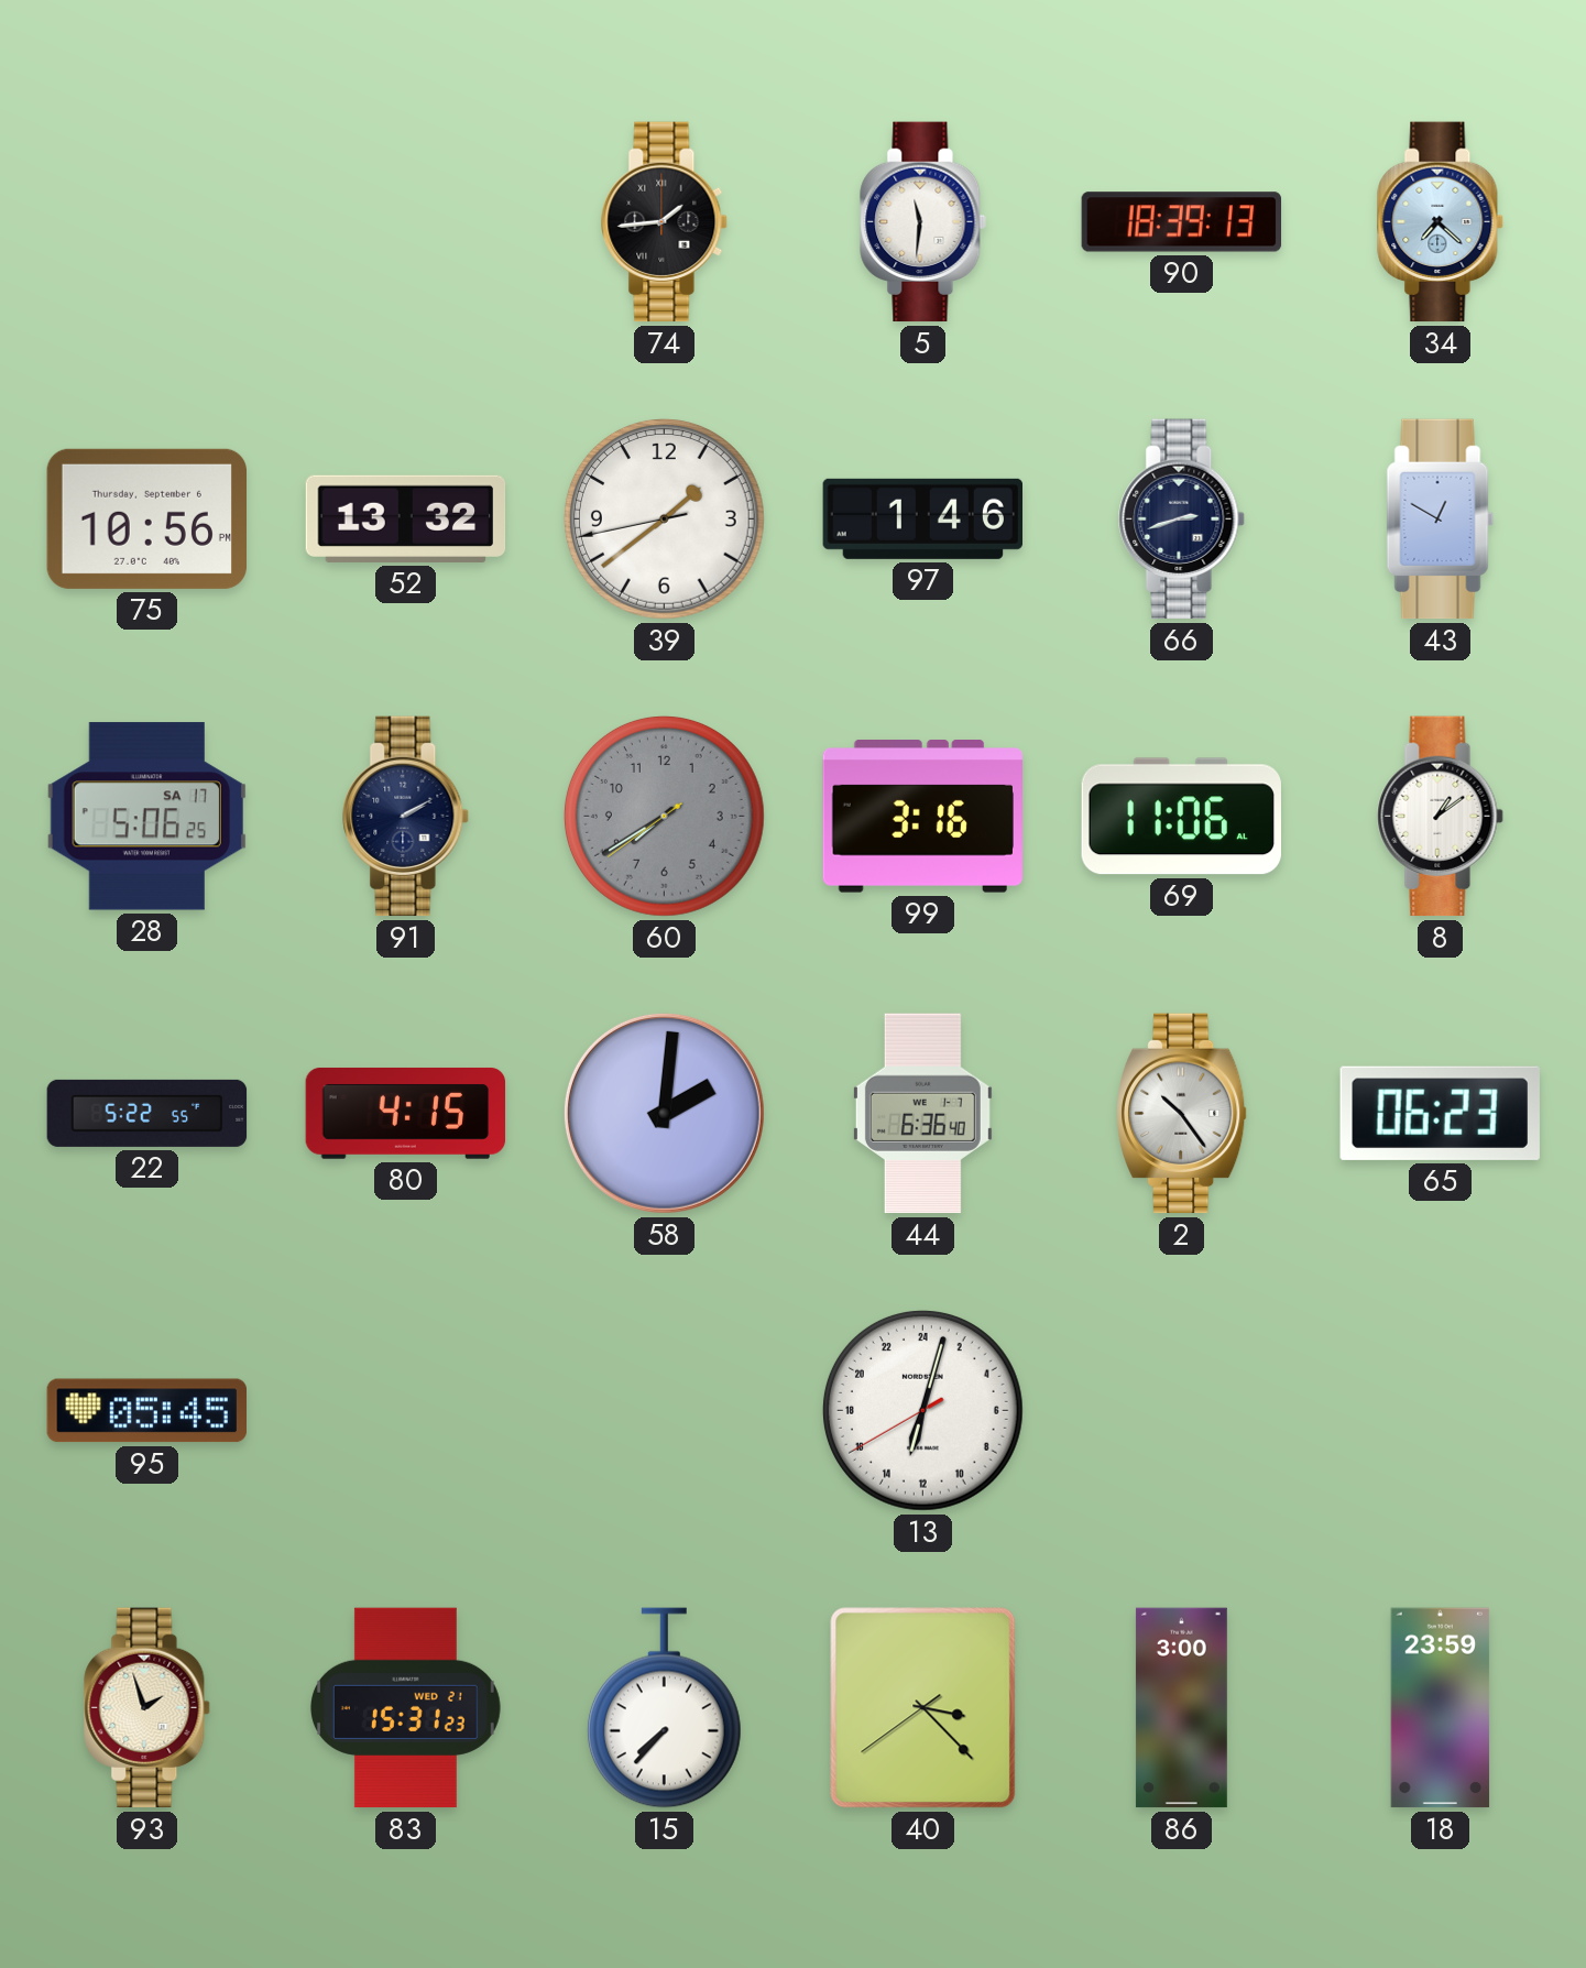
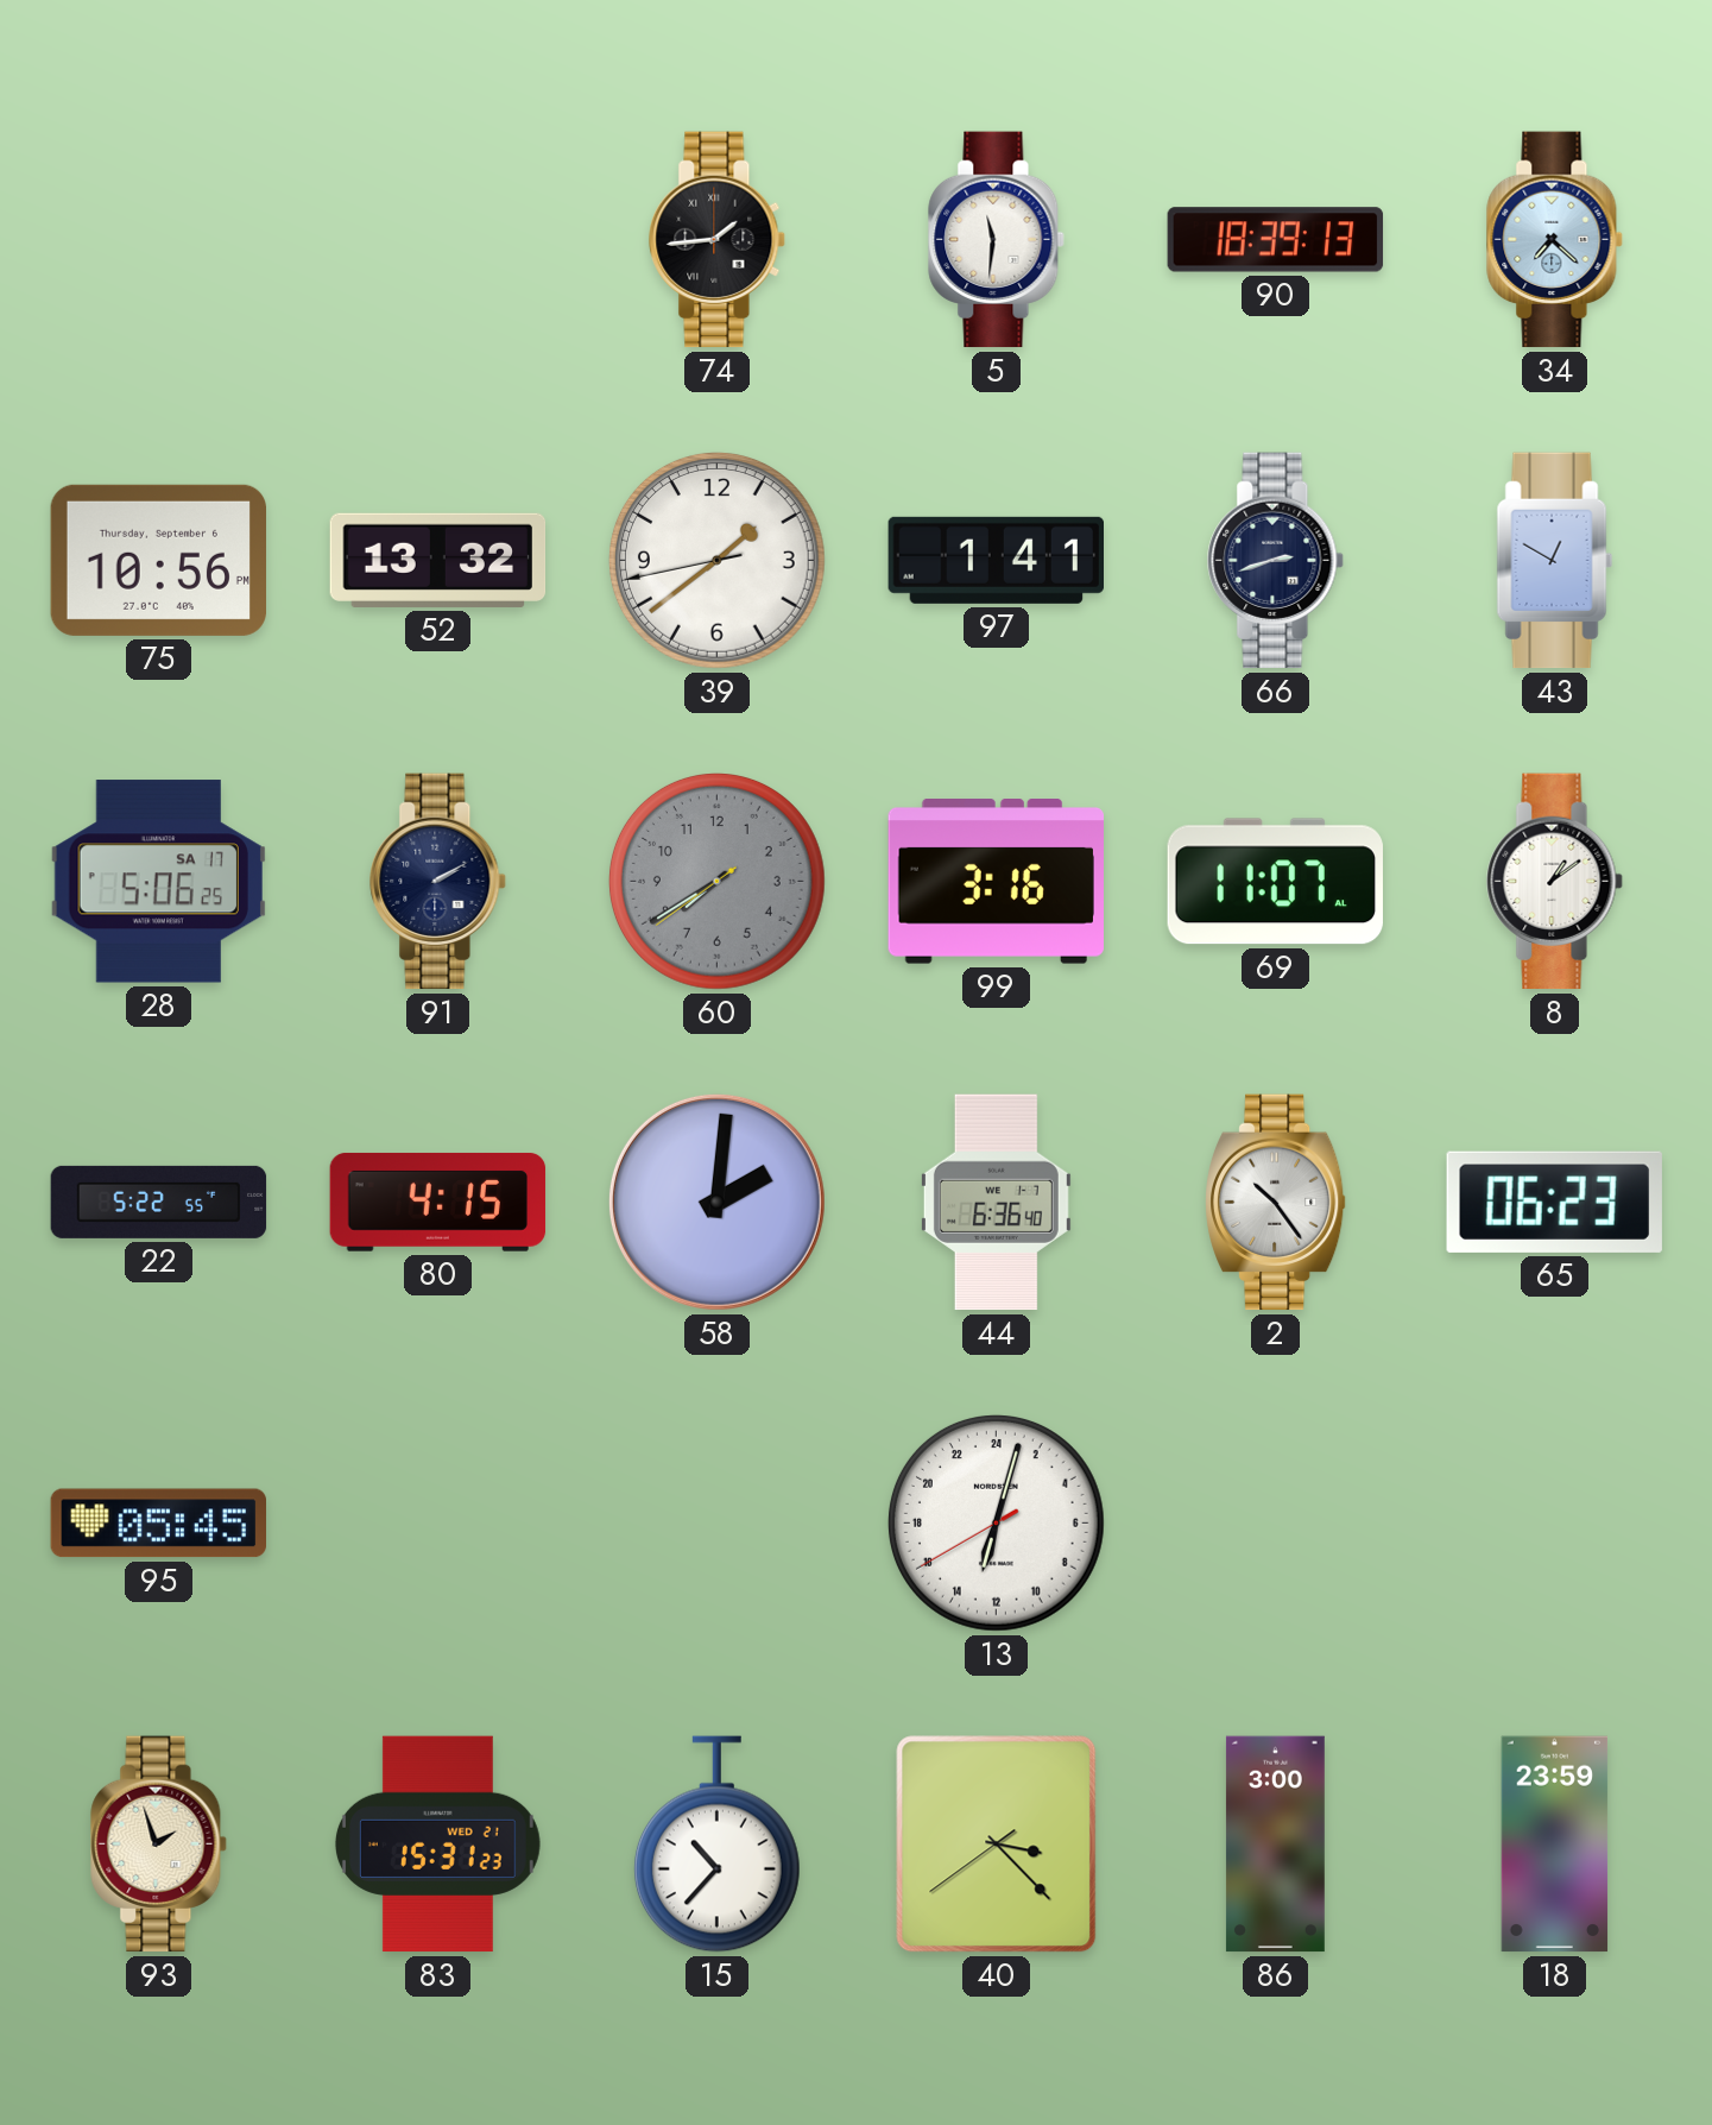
97: 1:46 -> 1:41
69: 11:06 -> 11:07
15: 7:37 -> 10:37
